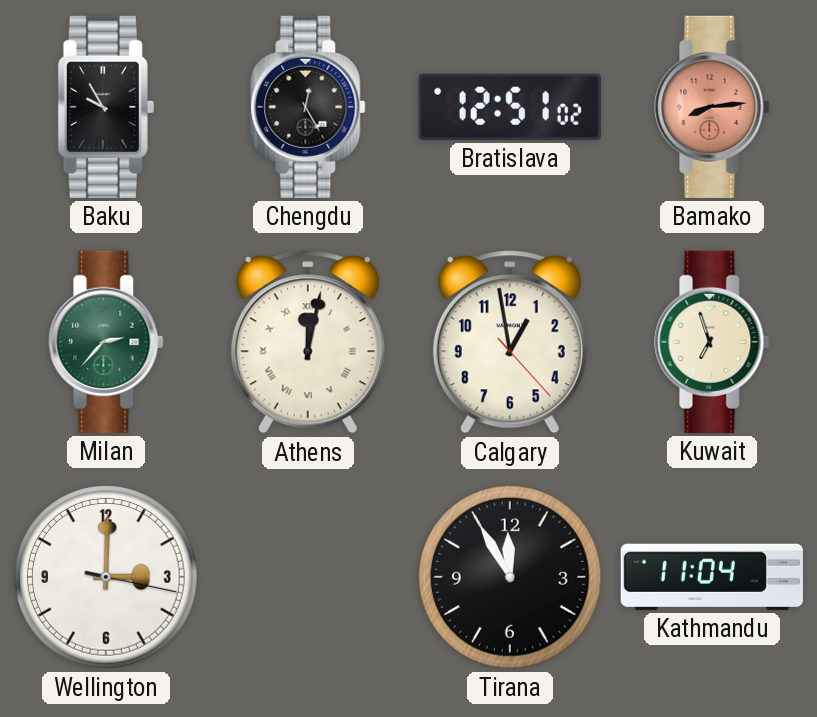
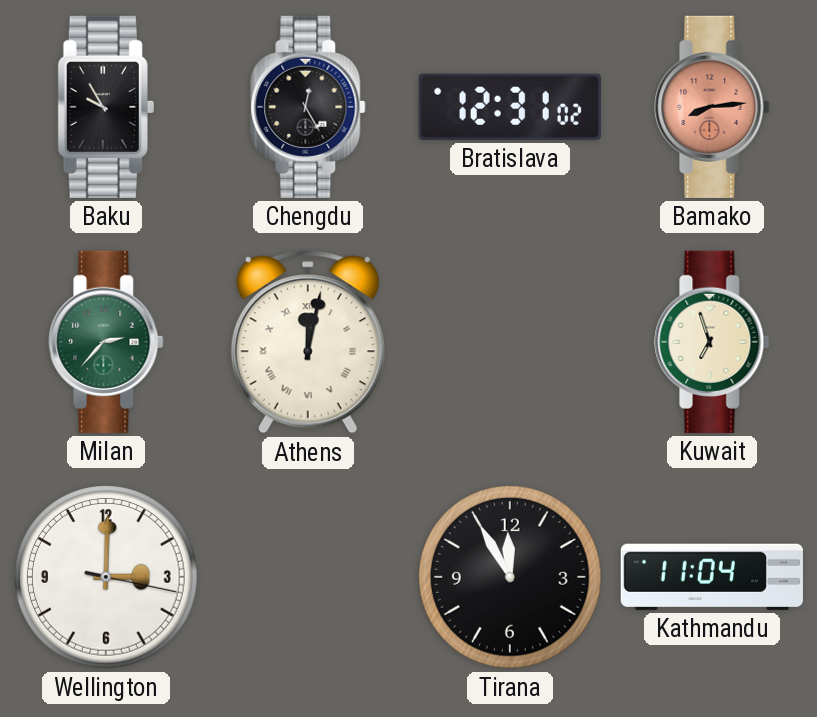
Bratislava: 12:51 -> 12:31
Calgary: 12:58 -> none
